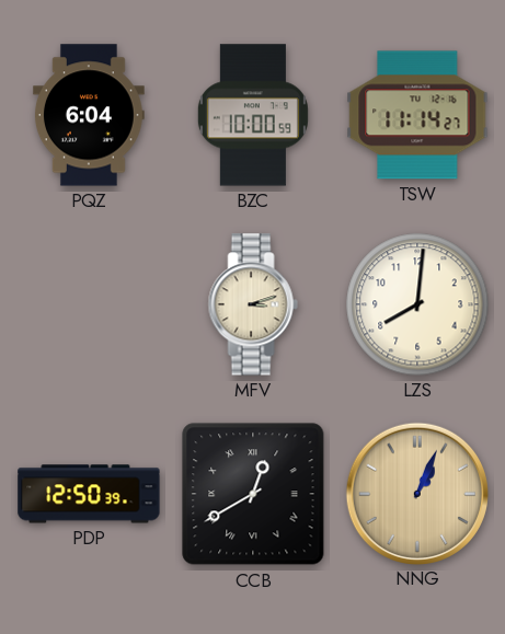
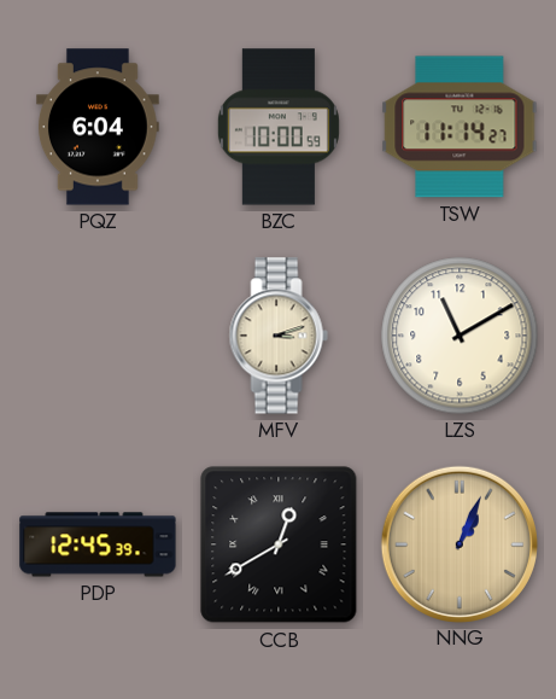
LZS: 8:01 -> 11:10
PDP: 12:50 -> 12:45
